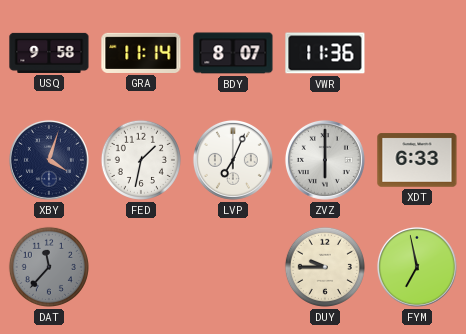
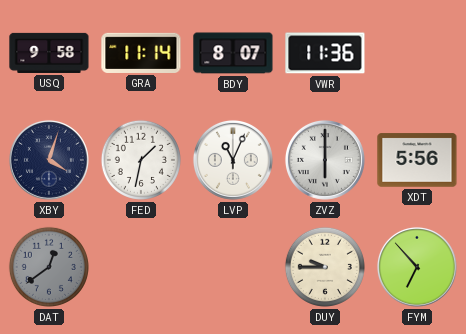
LVP: 7:04 -> 11:04
XDT: 6:33 -> 5:56
DAT: 11:37 -> 12:39
FYM: 6:58 -> 6:53
